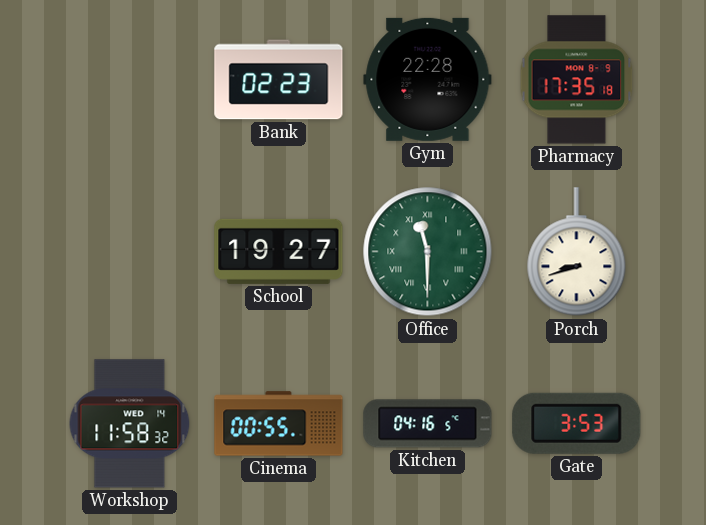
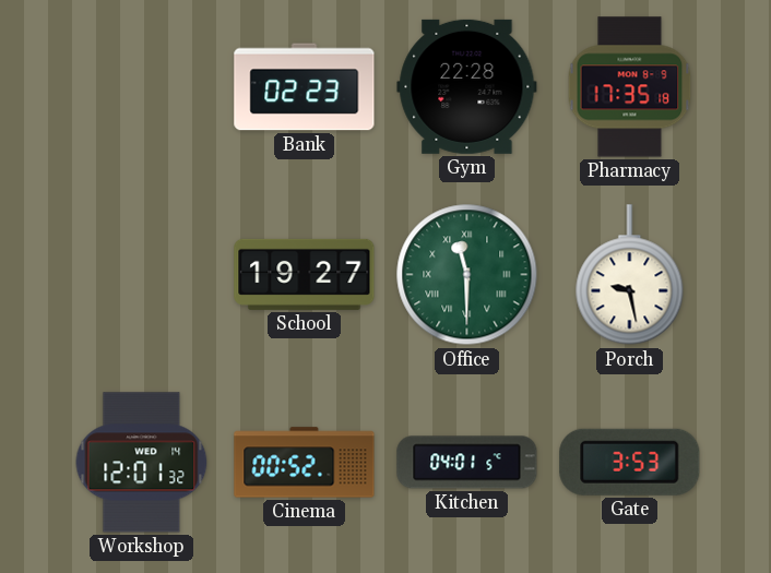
Porch: 8:42 -> 9:28
Workshop: 11:58 -> 12:01
Cinema: 00:55 -> 00:52
Kitchen: 04:16 -> 04:01
